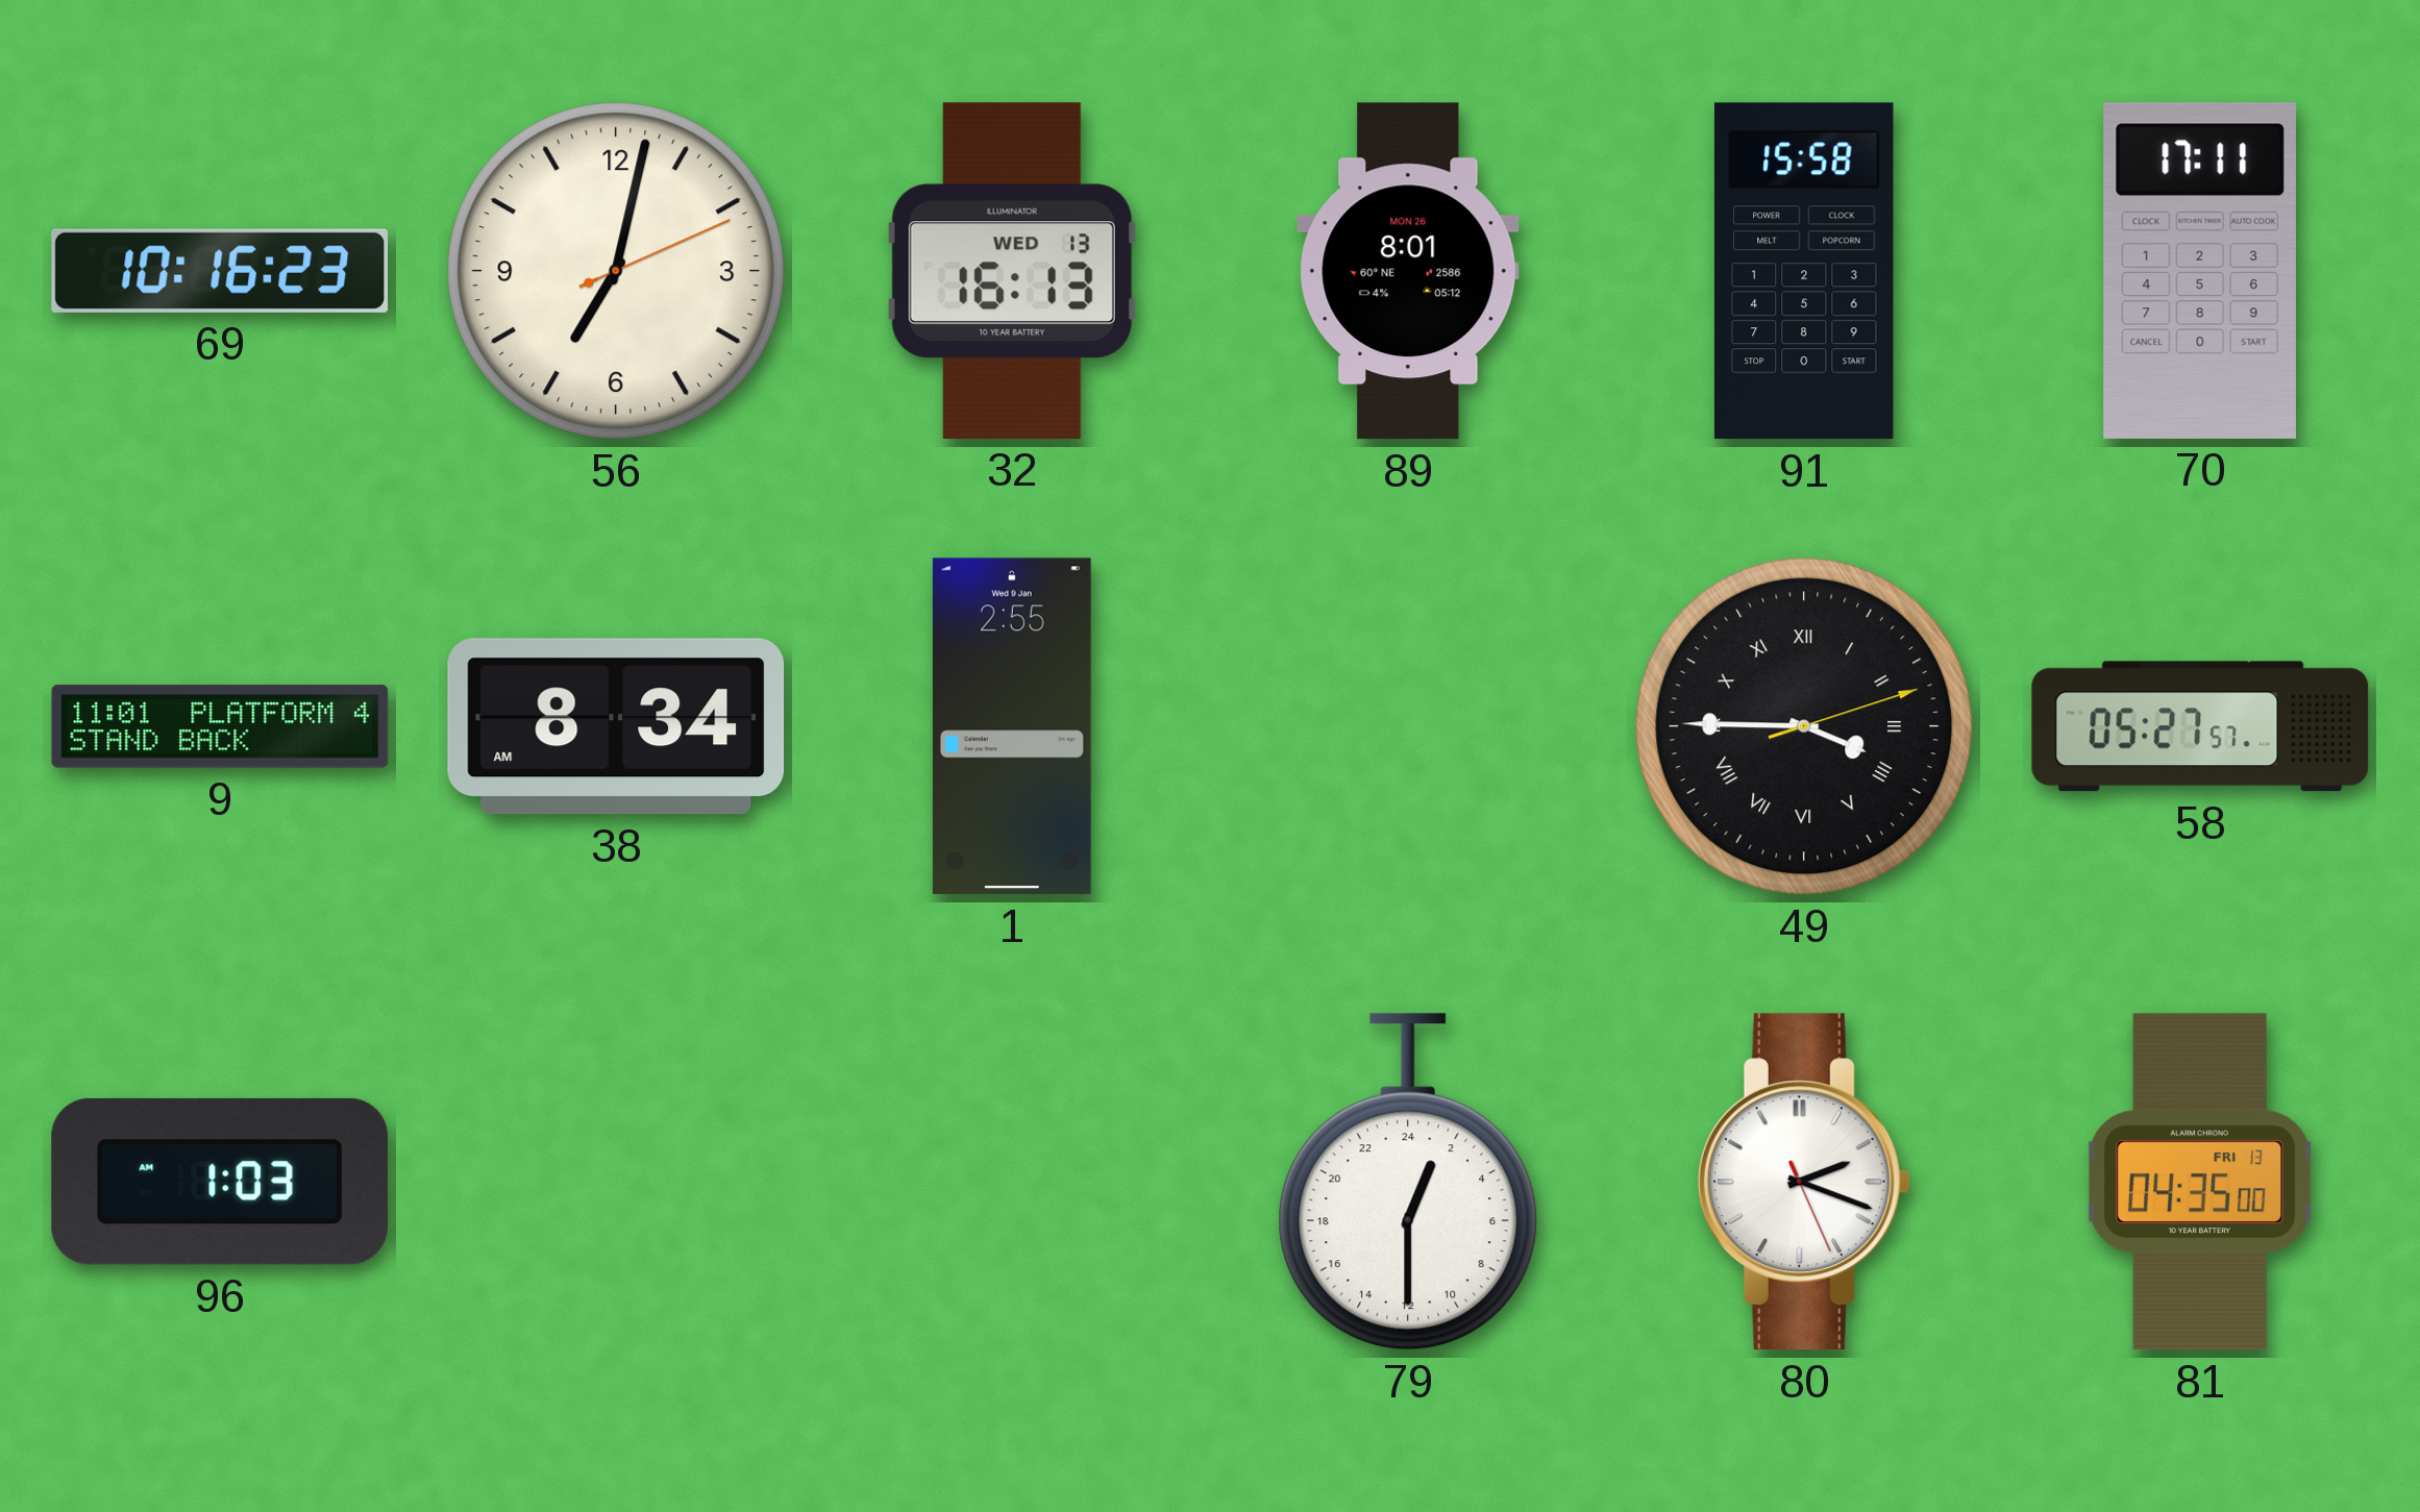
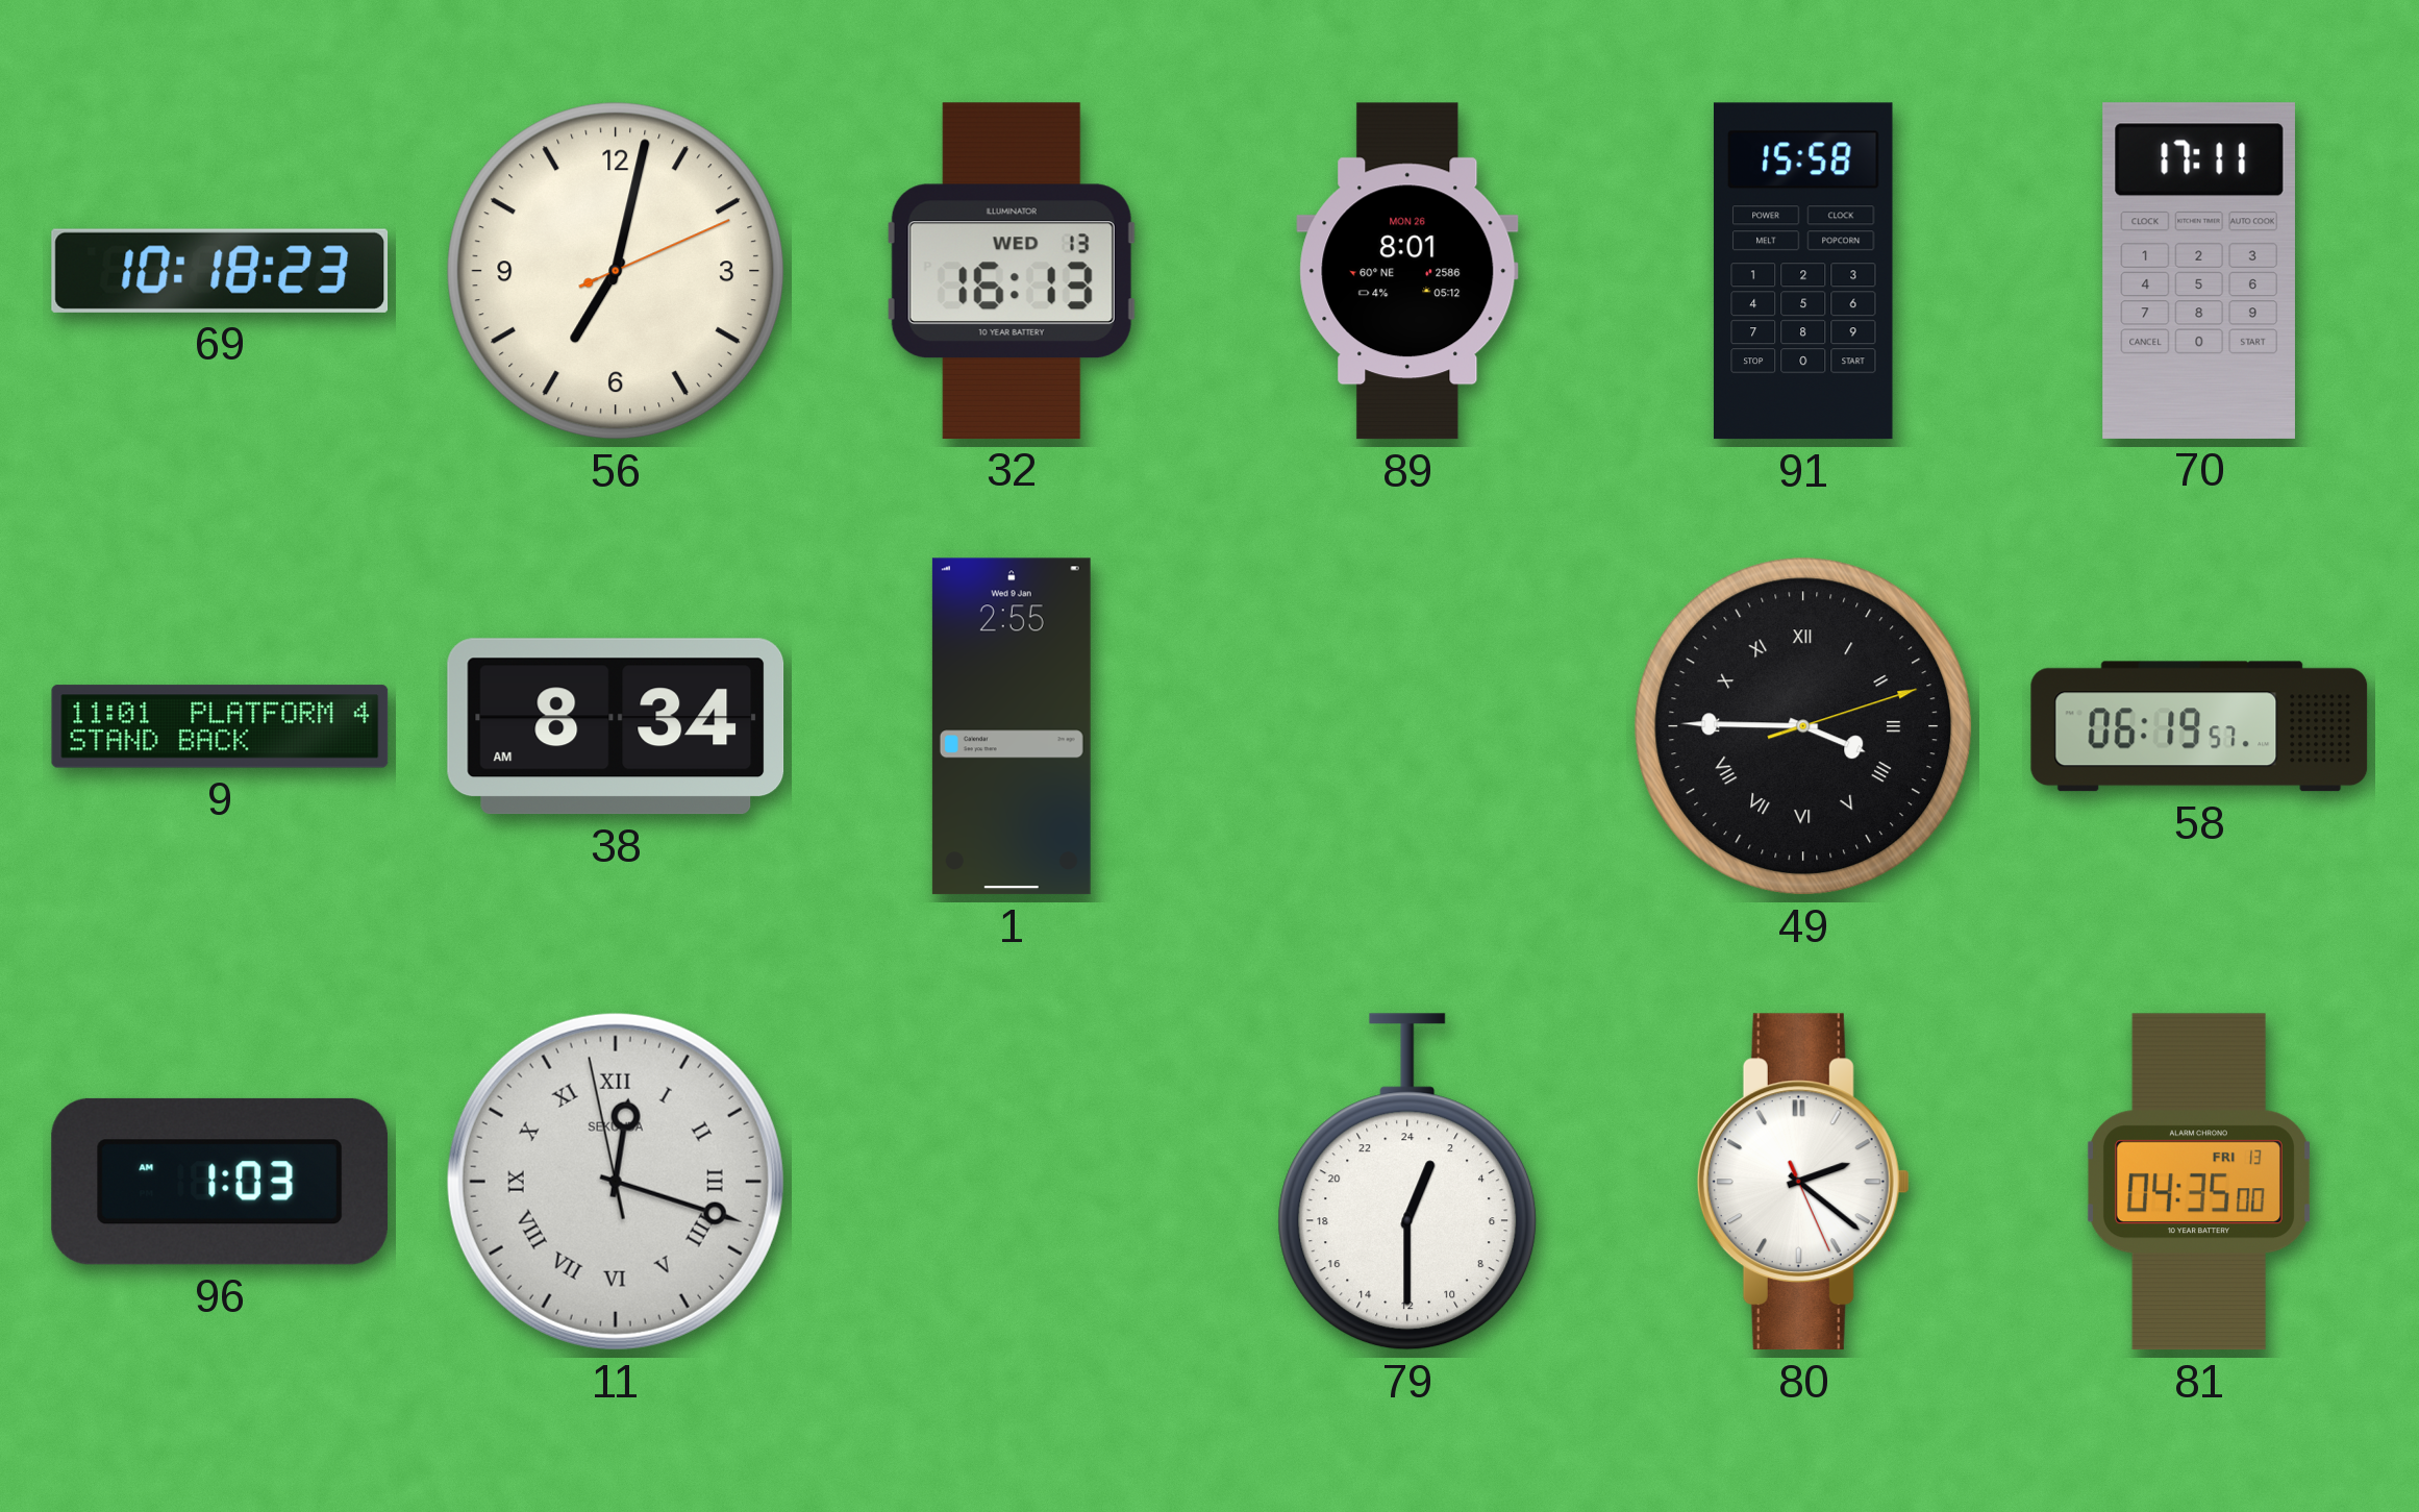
69: 10:16 -> 10:18
58: 05:27 -> 06:19
11: none -> 12:17
80: 2:18 -> 2:21
